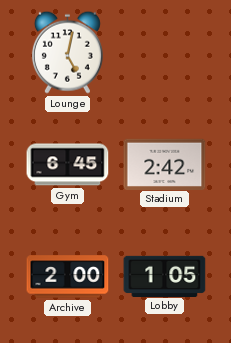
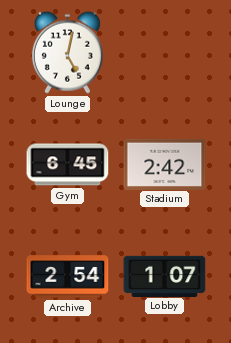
Archive: 2:00 -> 2:54
Lobby: 1:05 -> 1:07
